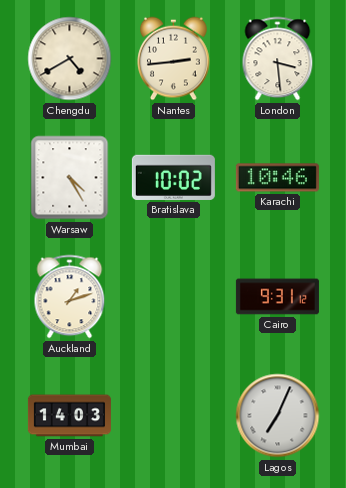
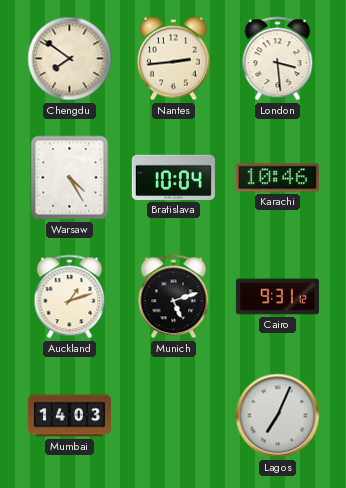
Chengdu: 4:40 -> 7:51
Bratislava: 10:02 -> 10:04
Munich: none -> 5:12
